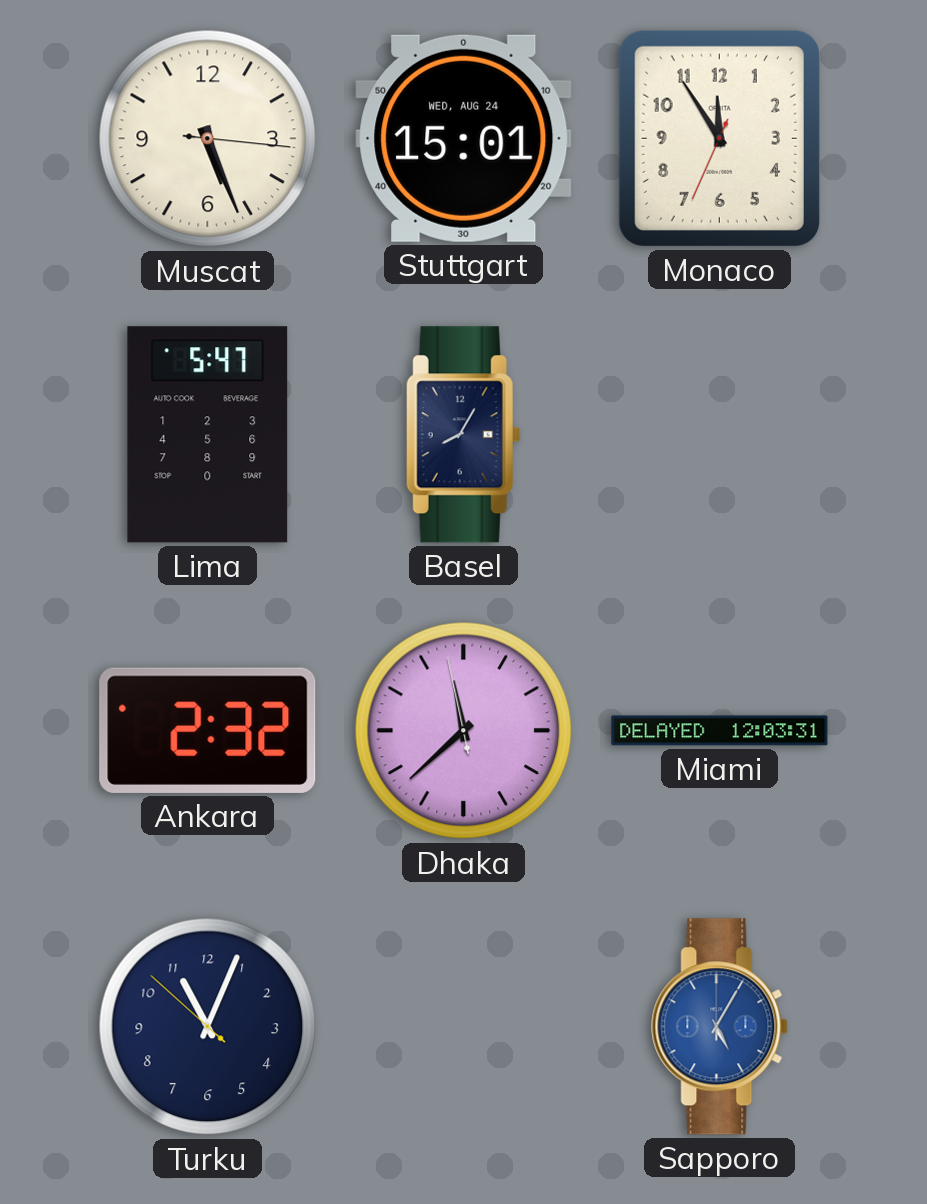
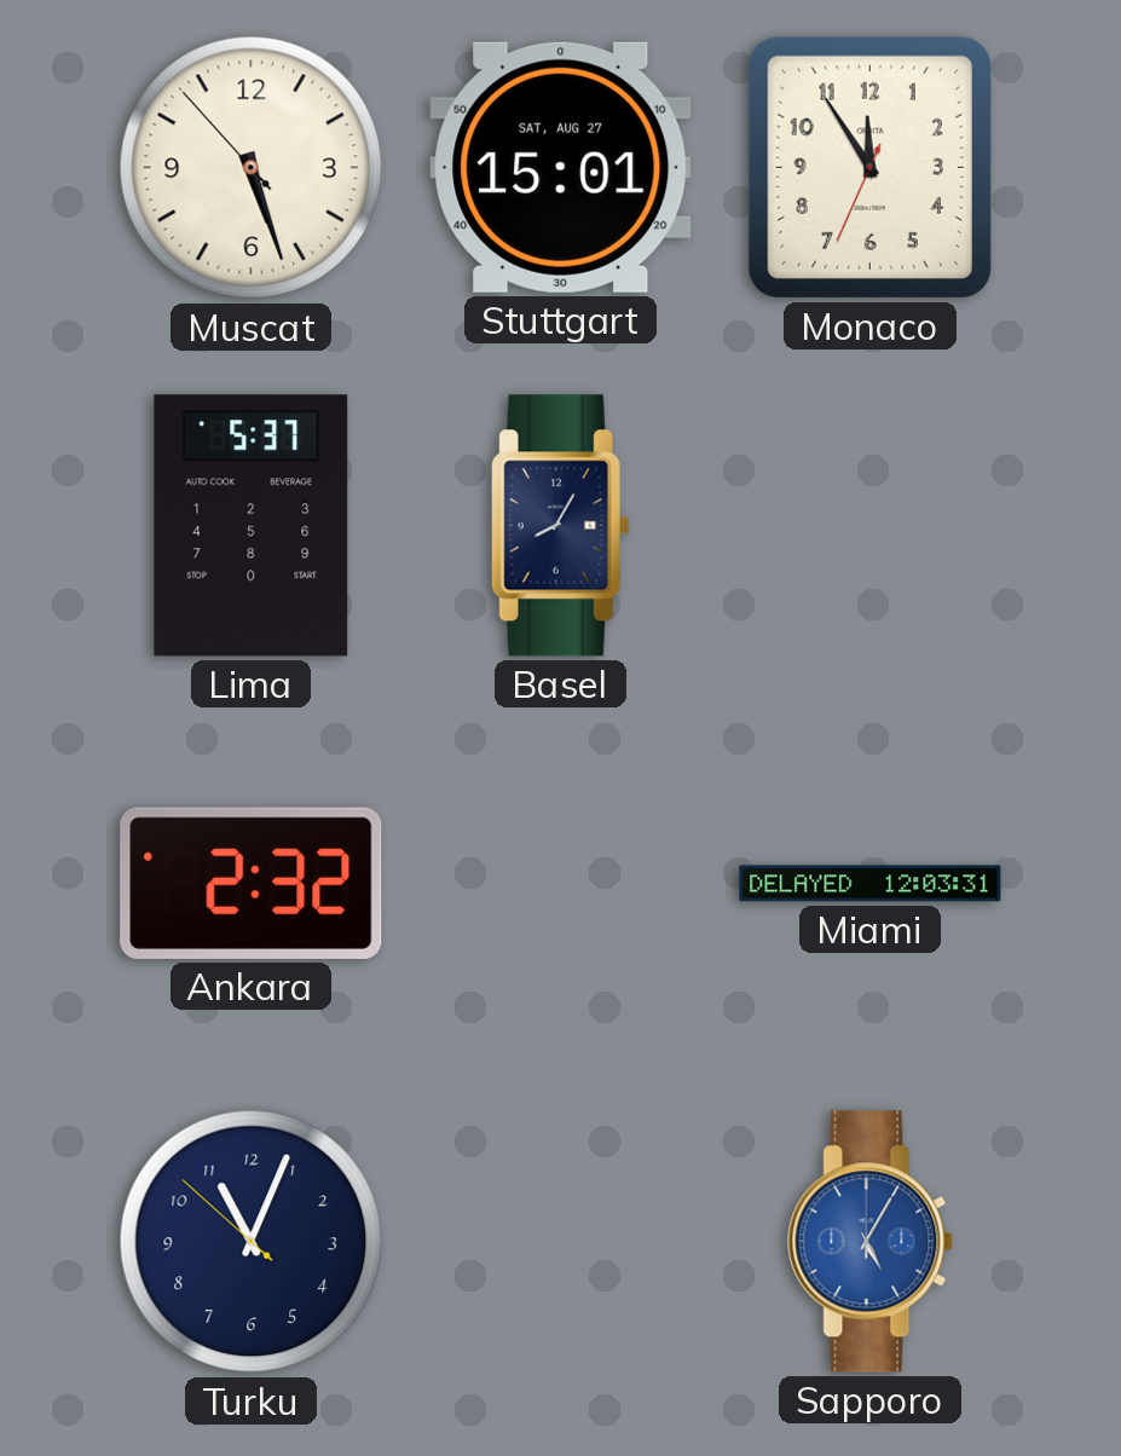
Muscat: 5:26:16 -> 5:26:53
Stuttgart date: WED, AUG 24 -> SAT, AUG 27
Lima: 5:47 -> 5:37
Dhaka: 11:37 -> none
